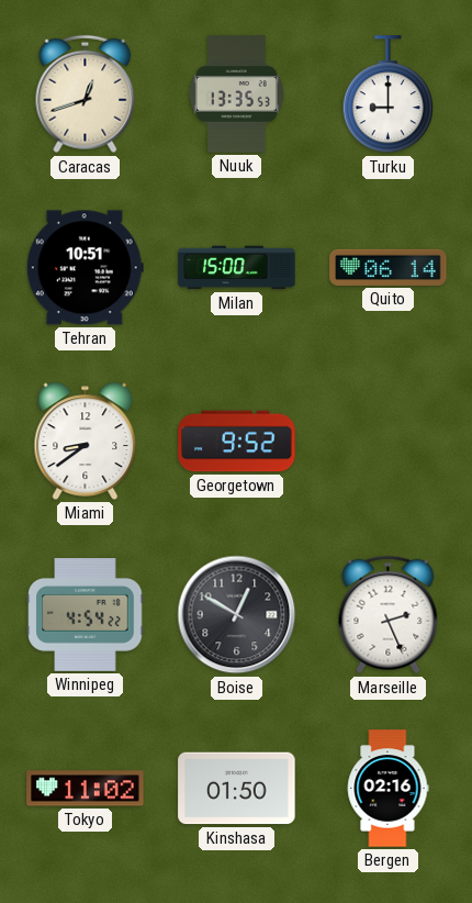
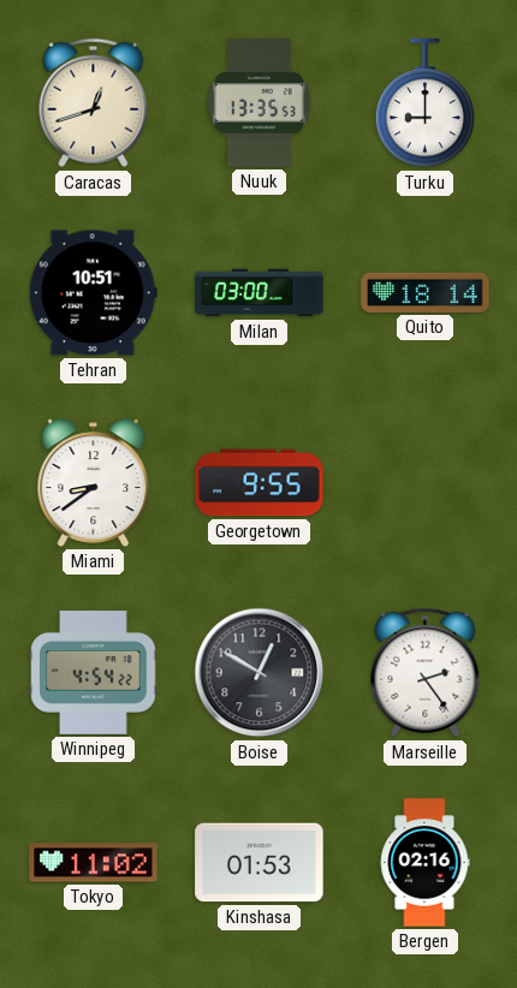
Milan: 15:00 -> 03:00
Quito: 06:14 -> 18:14
Georgetown: 9:52 -> 9:55
Marseille: 2:26 -> 2:24
Kinshasa: 01:50 -> 01:53
